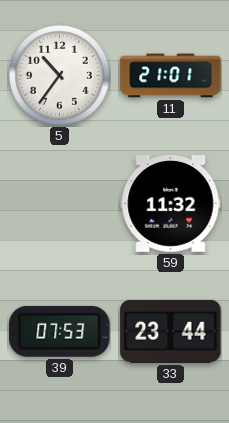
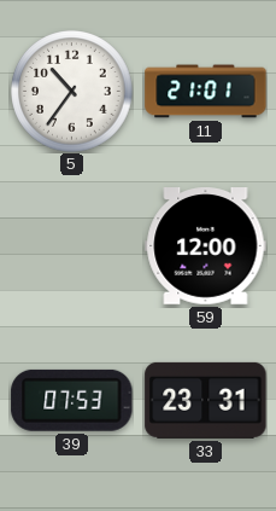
59: 11:32 -> 12:00
33: 23:44 -> 23:31
